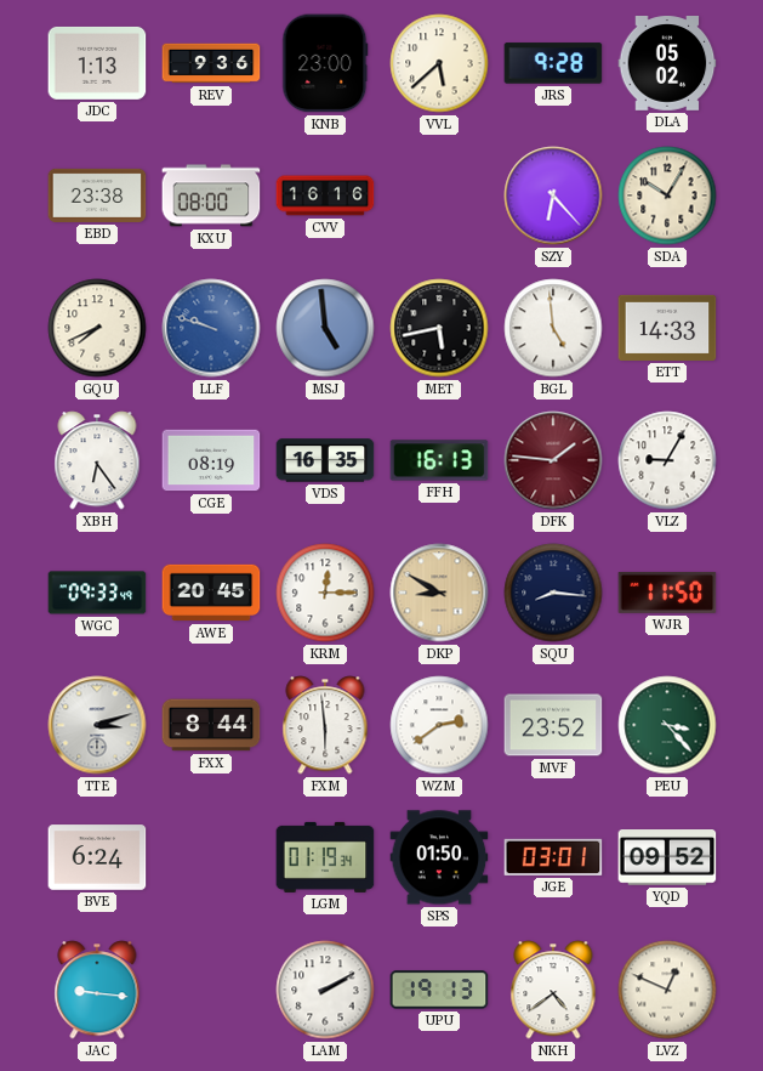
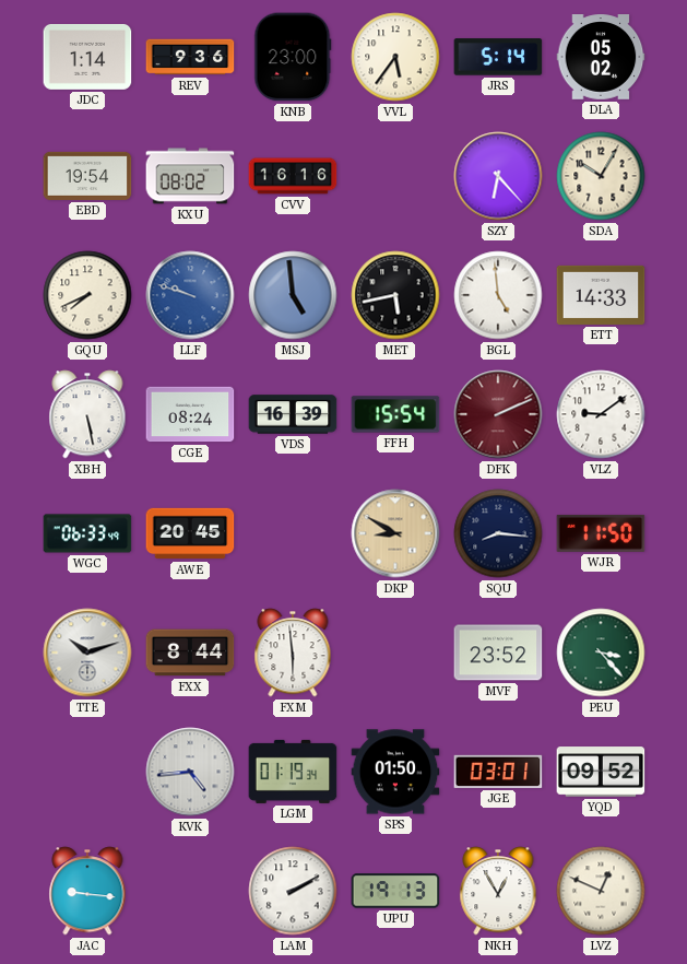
JDC: 1:13 -> 1:14
VVL: 5:38 -> 5:36
JRS: 9:28 -> 5:14
EBD: 23:38 -> 19:54
KXU: 08:00 -> 08:02
XBH: 6:24 -> 5:28
CGE: 08:19 -> 08:24
VDS: 16:35 -> 16:39
FFH: 16:13 -> 15:54
DFK: 1:46 -> 2:11
VLZ: 9:05 -> 9:09
WGC: 09:33 -> 06:33
KRM: 12:15 -> none
TTE: 3:12 -> 10:12
WZM: 2:39 -> none
BVE: 6:24 -> none
KVK: none -> 4:44
NKH: 4:39 -> 12:55
